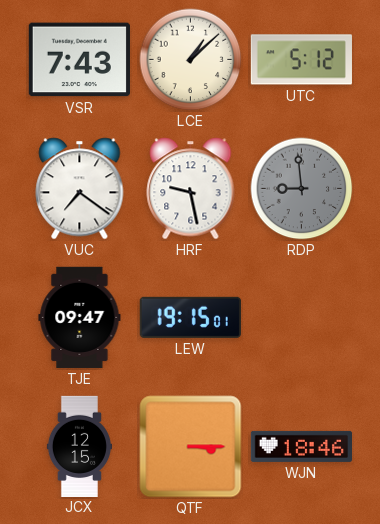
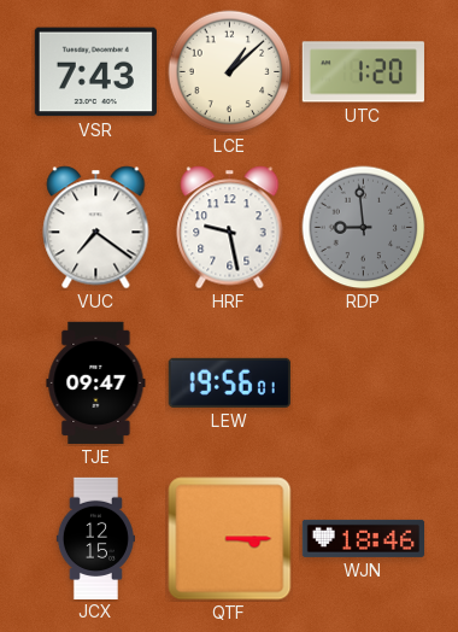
UTC: 5:12 -> 1:20
LEW: 19:15 -> 19:56
